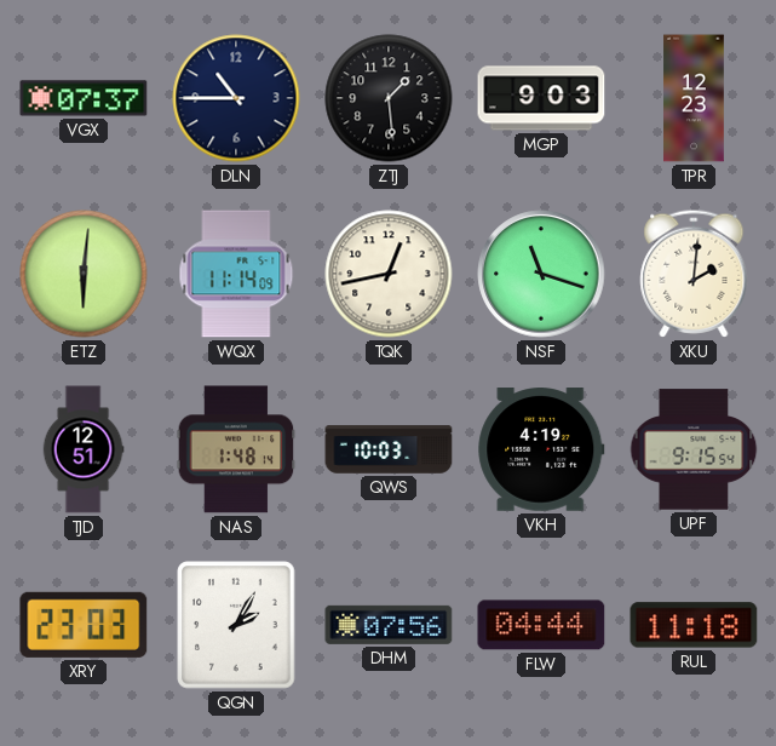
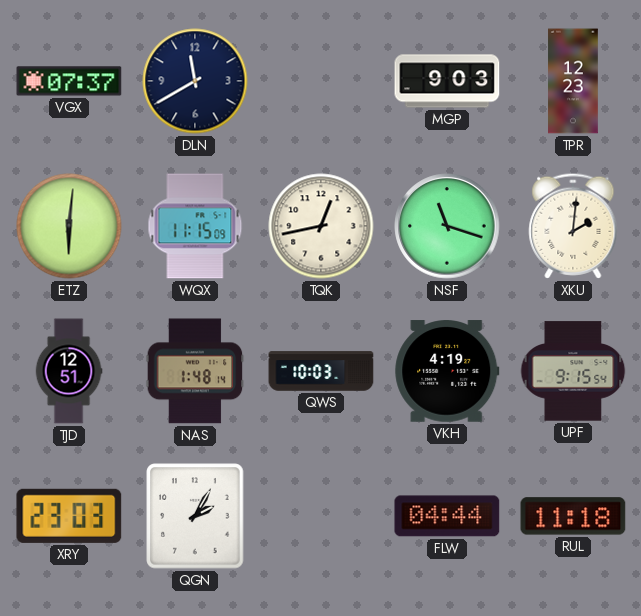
DLN: 10:45 -> 11:40
ZTJ: 1:29 -> none
WQX: 11:14 -> 11:15
DHM: 07:56 -> none
